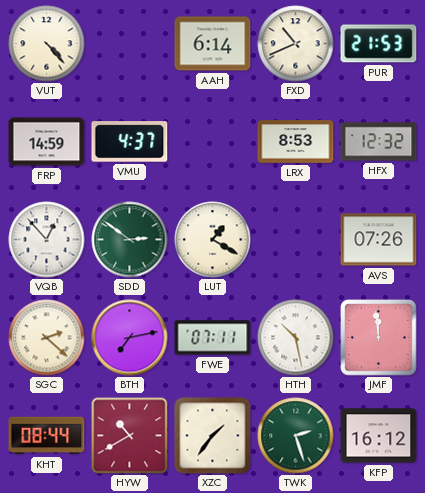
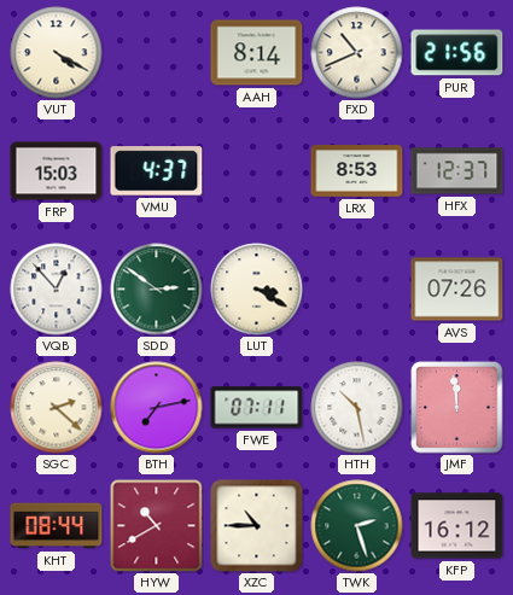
VUT: 4:23 -> 4:20
AAH: 6:14 -> 8:14
PUR: 21:53 -> 21:56
FRP: 14:59 -> 15:03
HFX: 12:32 -> 12:37
LUT: 1:20 -> 3:20
XZC: 1:36 -> 10:45
